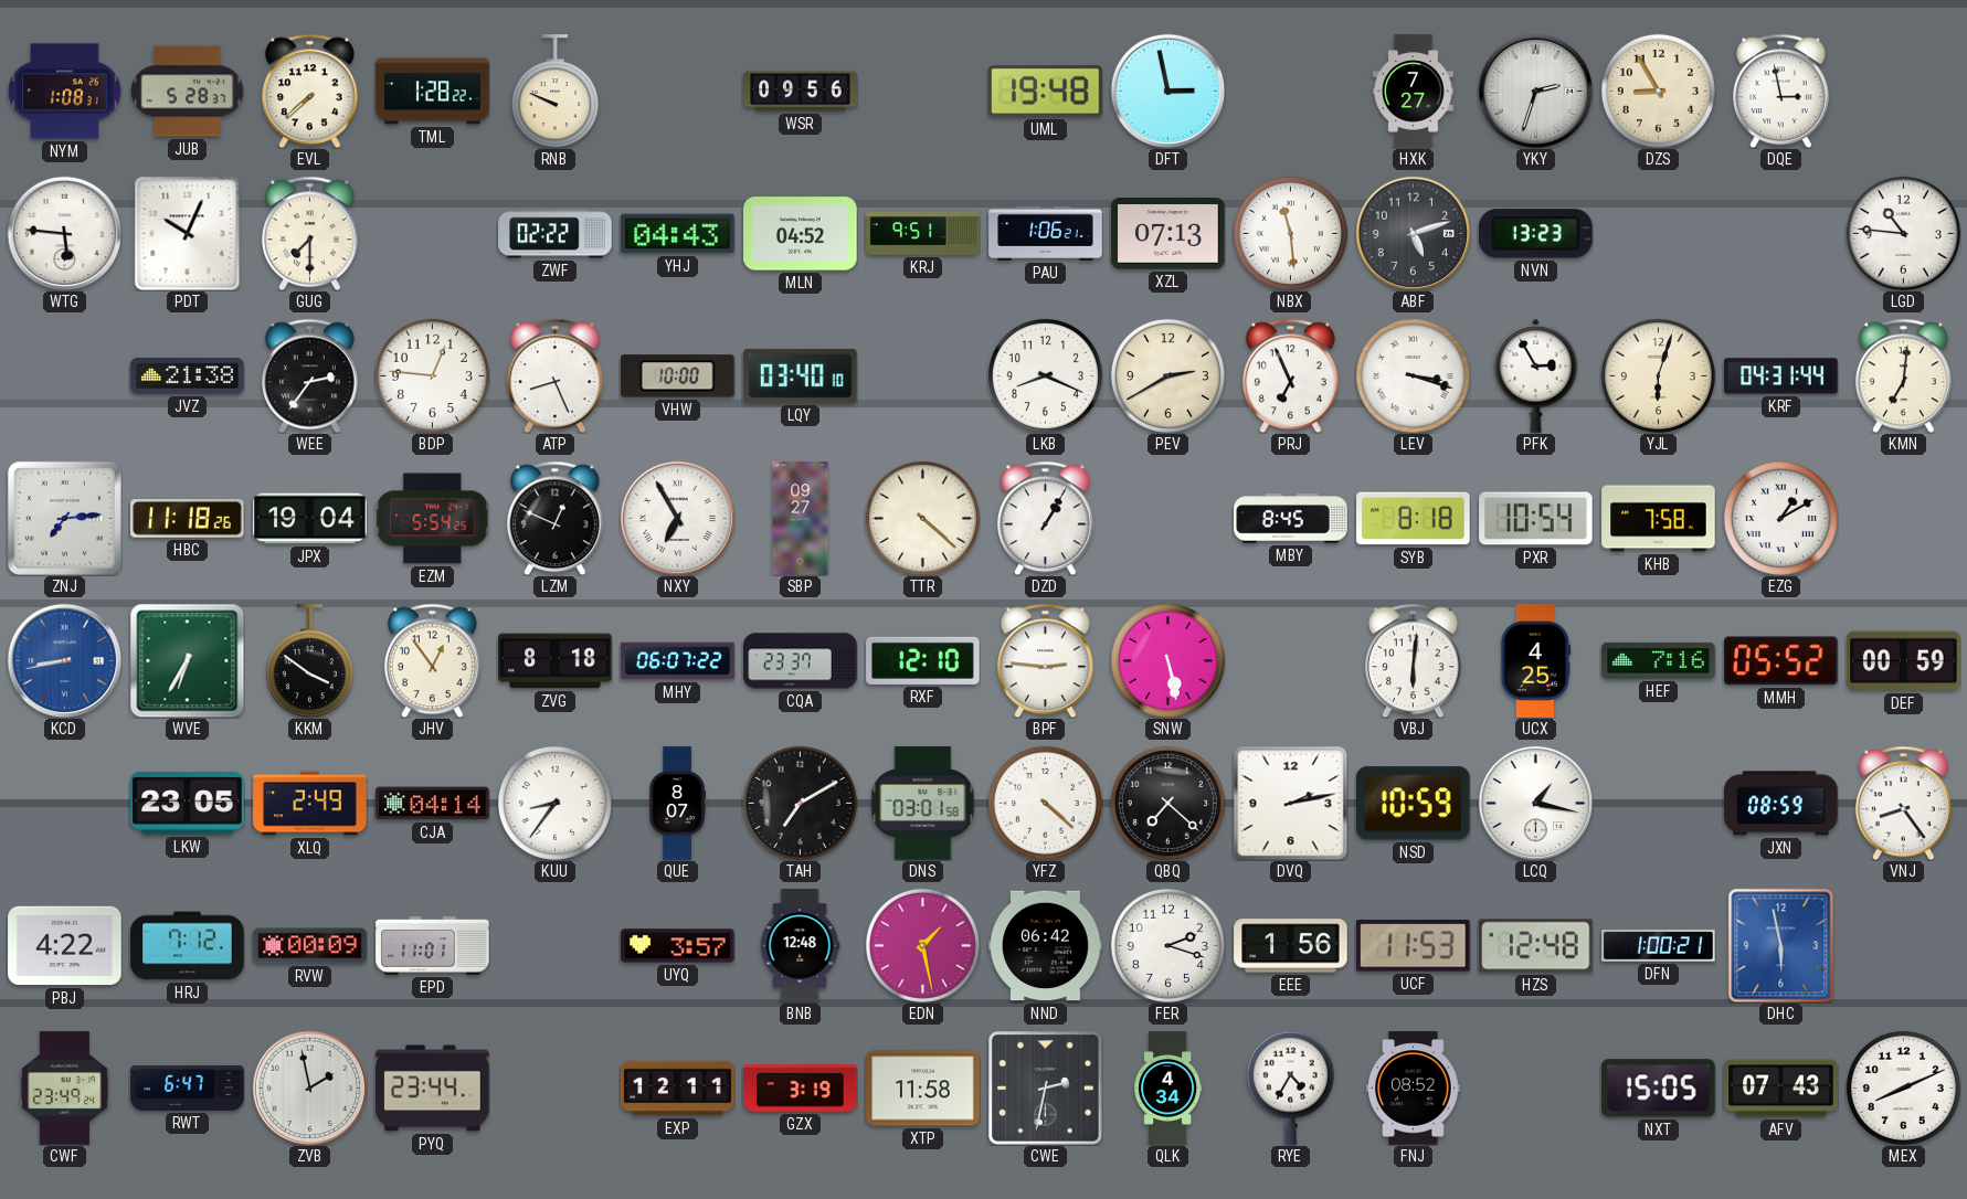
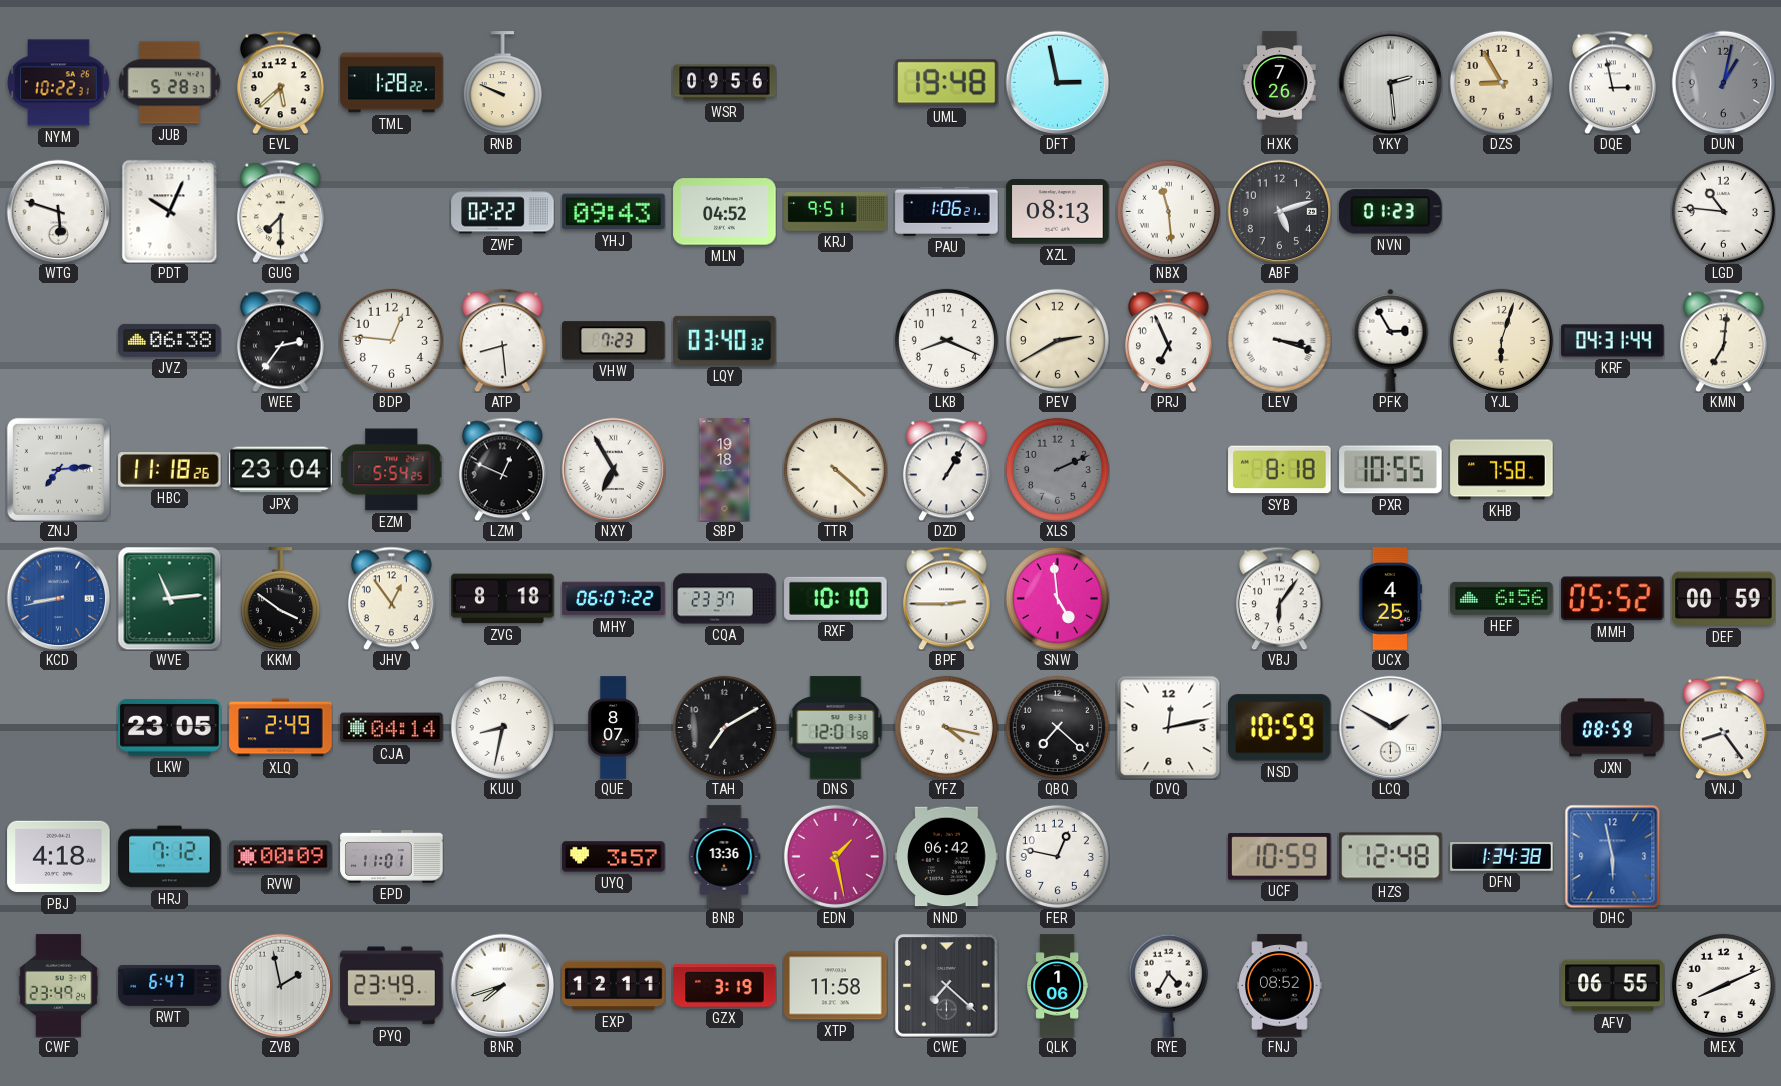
NYM: 1:08 -> 10:22
EVL: 7:38 -> 5:38
HXK: 7:27 -> 7:26
YKY: 2:33 -> 2:29
DUN: none -> 1:02
WTG: 5:46 -> 5:48
YHJ: 04:43 -> 09:43
XZL: 07:13 -> 08:13
NVN: 13:23 -> 01:23
JVZ: 21:38 -> 06:38
ATP: 8:26 -> 8:29
VHW: 10:00 -> 7:23
LQY: 03:40:10 -> 03:40:32
JPX: 19:04 -> 23:04
SBP: 09:27 -> 19:18
XLS: none -> 2:11
MBY: 8:45 -> none
PXR: 10:54 -> 10:55
EZG: 1:10 -> none
WVE: 6:35 -> 11:14
RXF: 12:10 -> 10:10
BPF: 2:46 -> 2:45
SNW: 5:28 -> 4:59
VBJ: 6:01 -> 6:06
HEF: 7:16 -> 6:56
KUU: 8:36 -> 8:32
DNS: 03:01 -> 12:01
YFZ: 4:22 -> 4:17
DVQ: 2:13 -> 12:13
LCQ: 1:17 -> 1:50
PBJ: 4:22 -> 4:18
BNB: 12:48 -> 13:36
FER: 2:18 -> 12:47
EEE: 1:56 -> none
UCF: 11:53 -> 10:59
DFN: 1:00 -> 1:34
PYQ: 23:44 -> 23:49
BNR: none -> 7:42
CWE: 2:32 -> 7:22
QLK: 4:34 -> 1:06
NXT: 15:05 -> none
AFV: 07:43 -> 06:55
